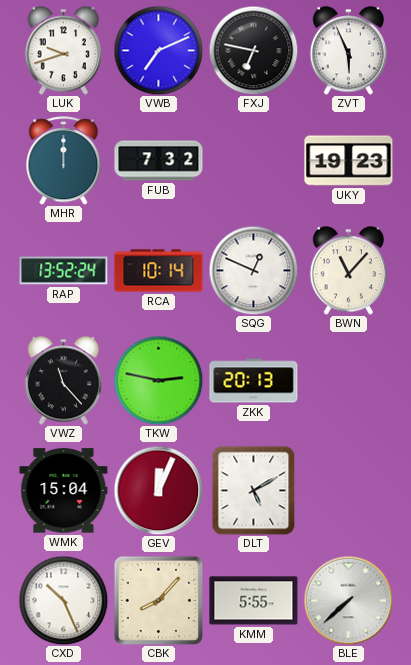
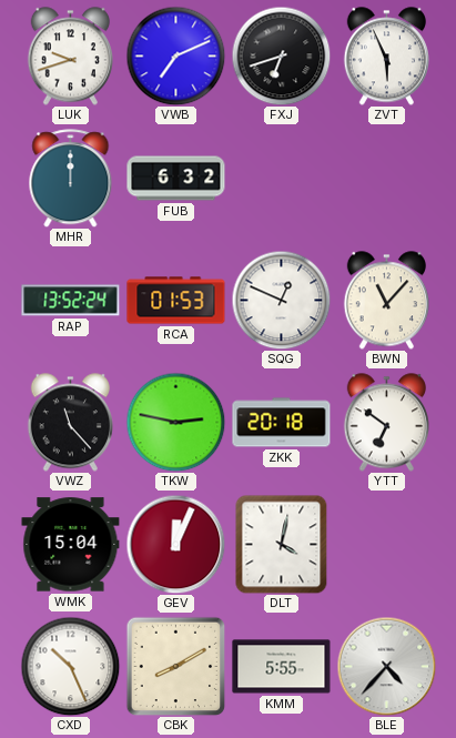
FXJ: 6:47 -> 6:42
FUB: 7:32 -> 6:32
UKY: 19:23 -> none
RCA: 10:14 -> 01:53
ZKK: 20:13 -> 20:18
YTT: none -> 6:51
DLT: 5:10 -> 4:02
CBK: 8:07 -> 8:10
BLE: 7:38 -> 4:37
